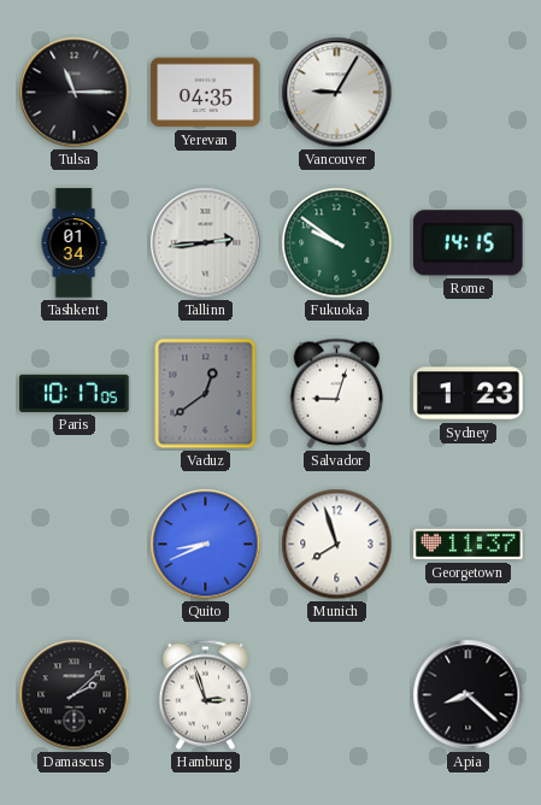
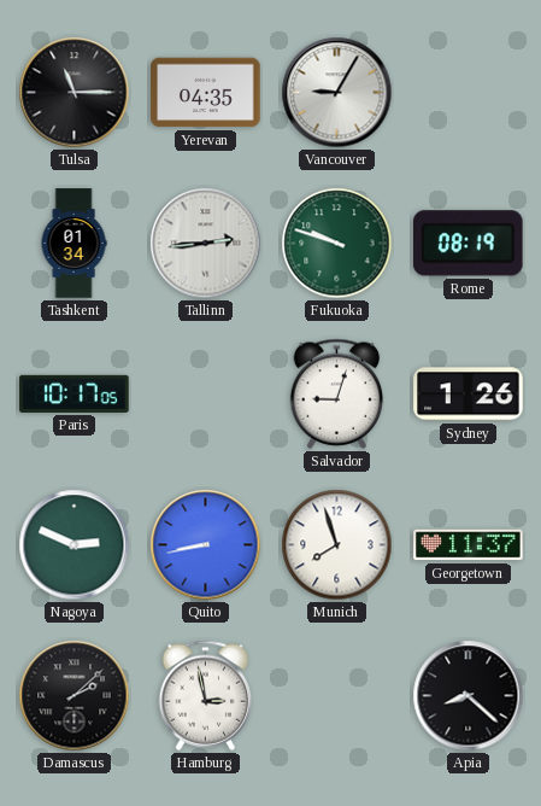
Fukuoka: 9:51 -> 9:48
Rome: 14:15 -> 08:19
Vaduz: 12:39 -> none
Sydney: 1:23 -> 1:26
Nagoya: none -> 2:49
Quito: 8:41 -> 8:43
Hamburg: 2:57 -> 2:58
